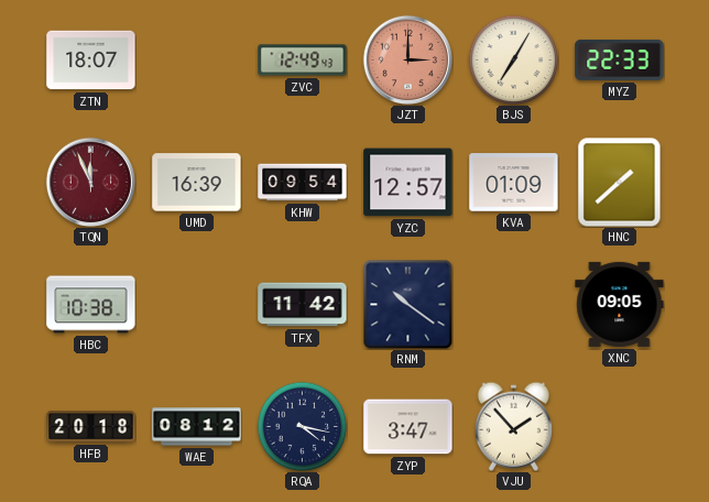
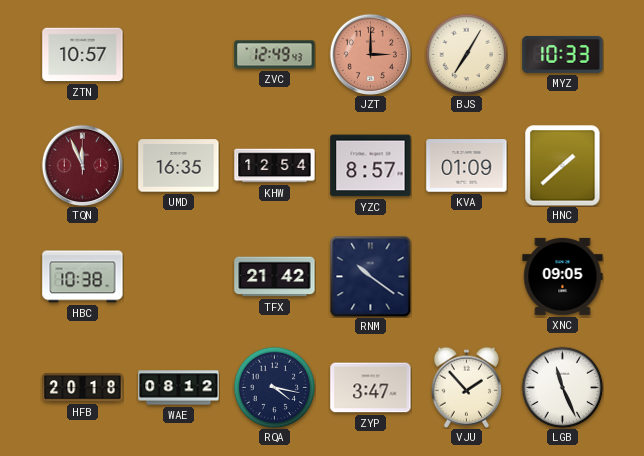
ZTN: 18:07 -> 10:57
MYZ: 22:33 -> 10:33
UMD: 16:39 -> 16:35
KHW: 09:54 -> 12:54
YZC: 12:57 -> 8:57
TFX: 11:42 -> 21:42
LGB: none -> 11:26
